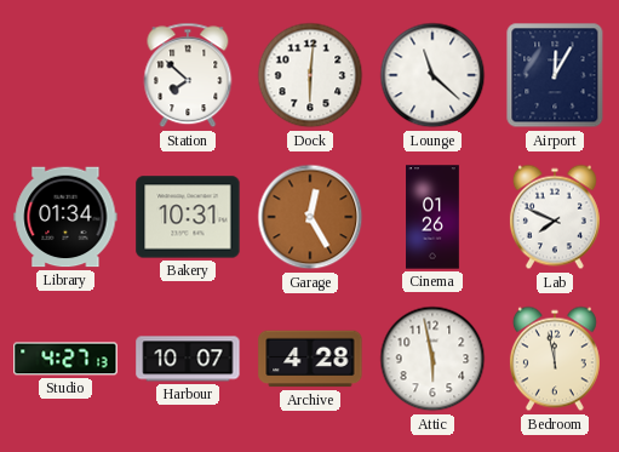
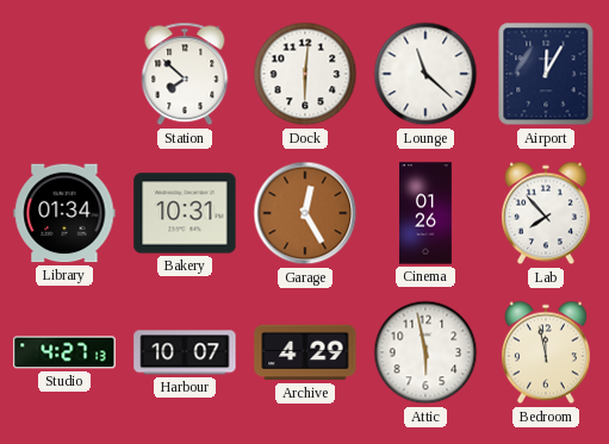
Lab: 7:49 -> 7:53
Archive: 4:28 -> 4:29
